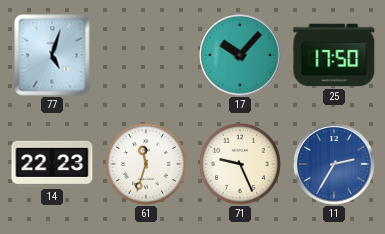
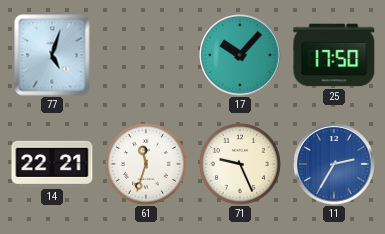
14: 22:23 -> 22:21
